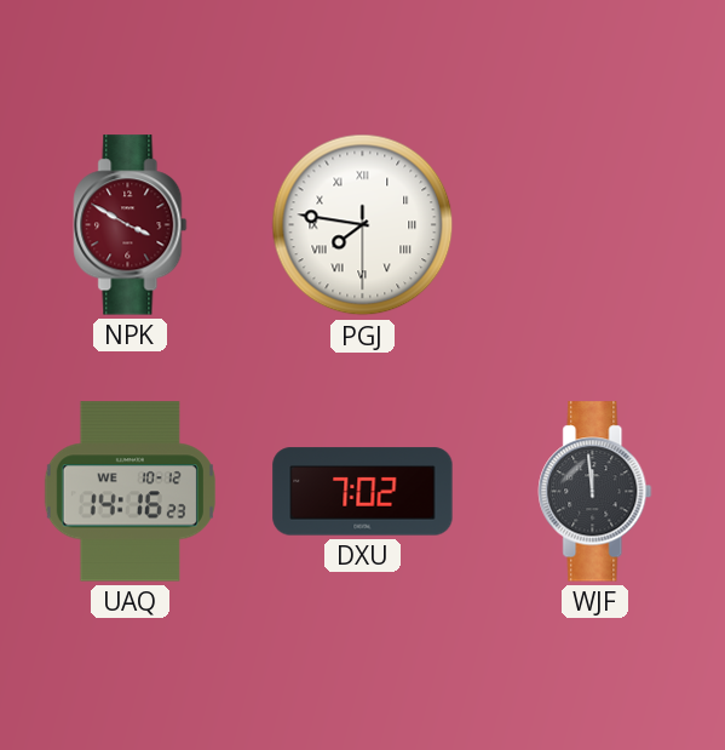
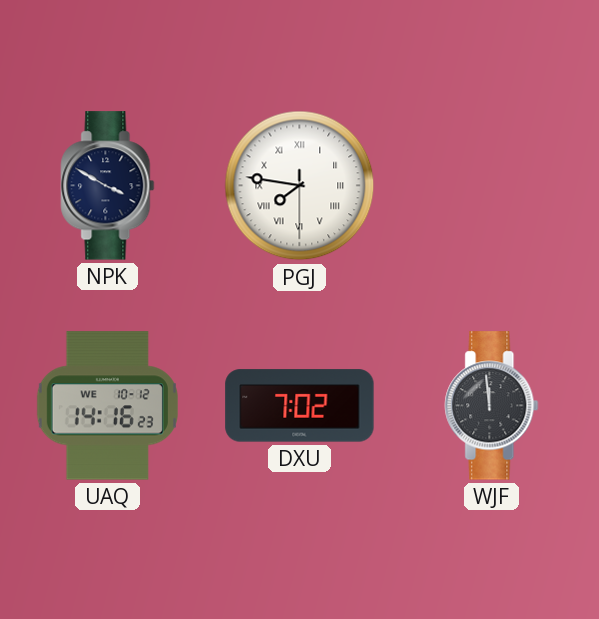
NPK dial: burgundy -> navy
